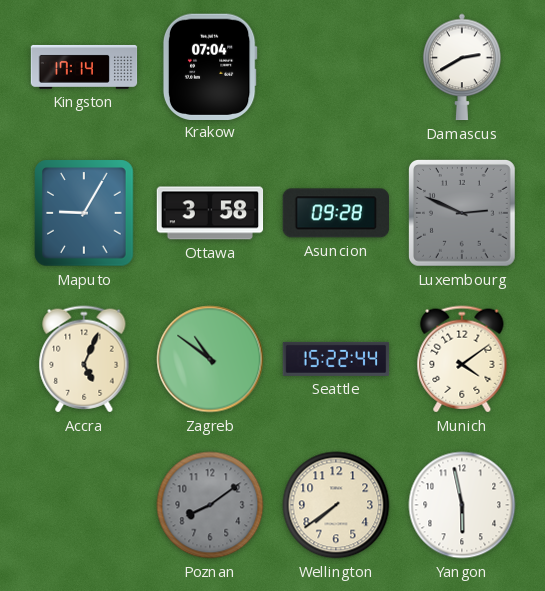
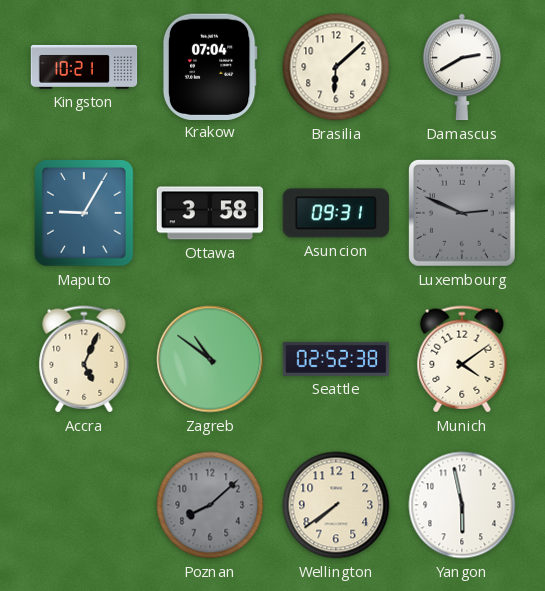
Kingston: 17:14 -> 10:21
Brasilia: none -> 6:08
Asuncion: 09:28 -> 09:31
Seattle: 15:22 -> 02:52
Poznan: 8:09 -> 8:08
